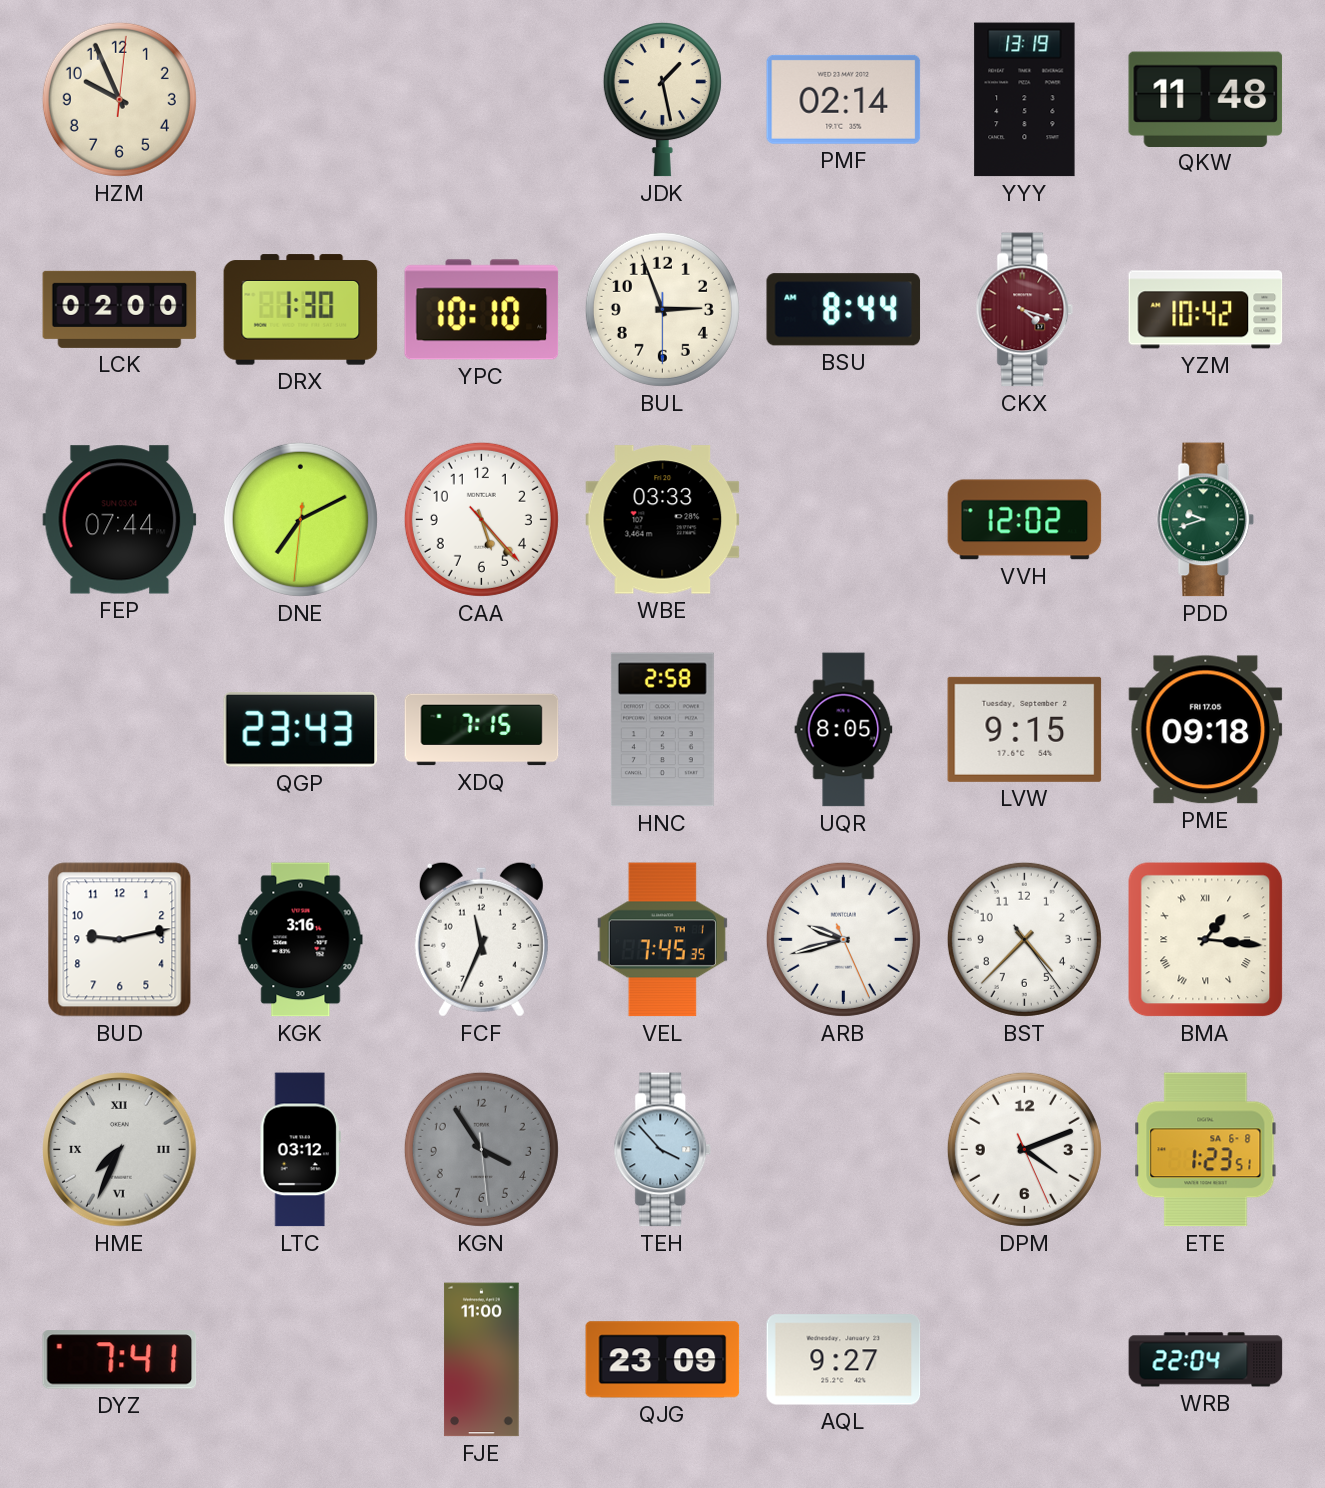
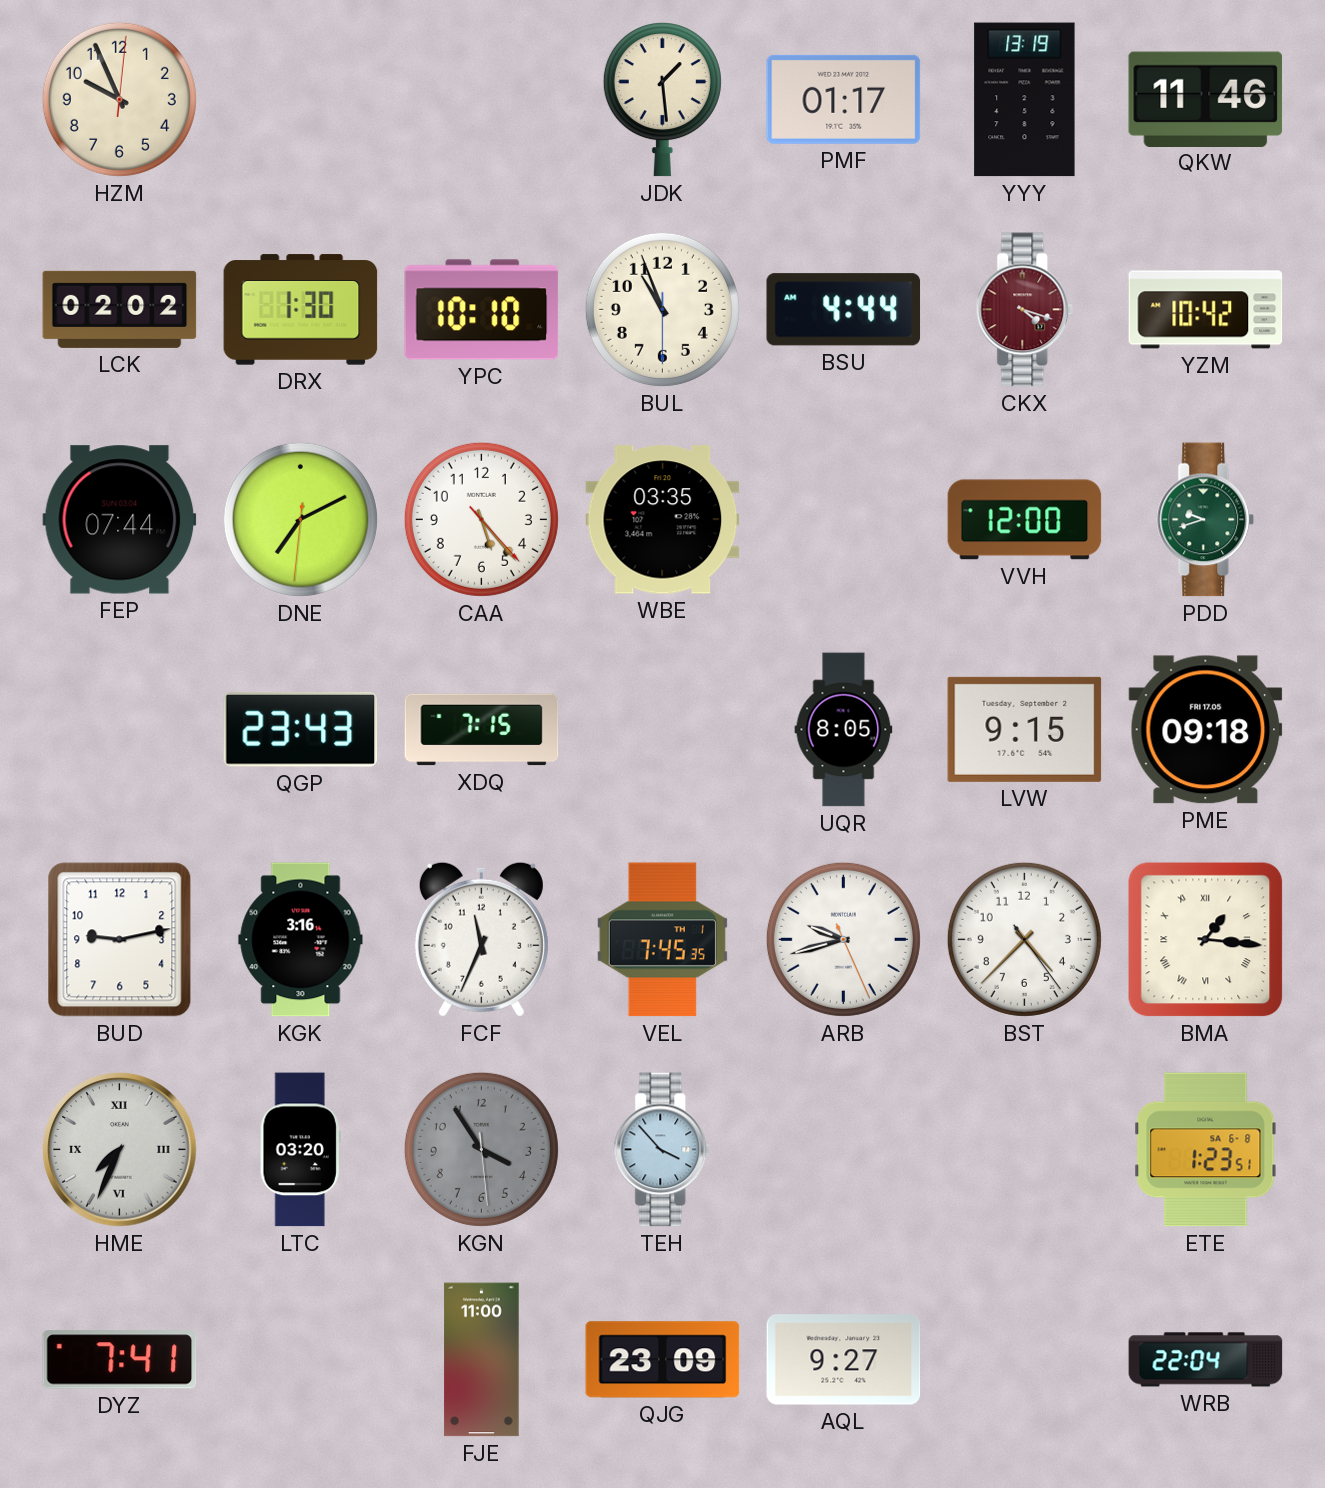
JDK: 1:28 -> 1:29
PMF: 02:14 -> 01:17
QKW: 11:48 -> 11:46
LCK: 02:00 -> 02:02
BUL: 2:56 -> 10:56
BSU: 8:44 -> 4:44
WBE: 03:33 -> 03:35
VVH: 12:02 -> 12:00
HNC: 2:58 -> none
LTC: 03:12 -> 03:20
DPM: 4:11 -> none
